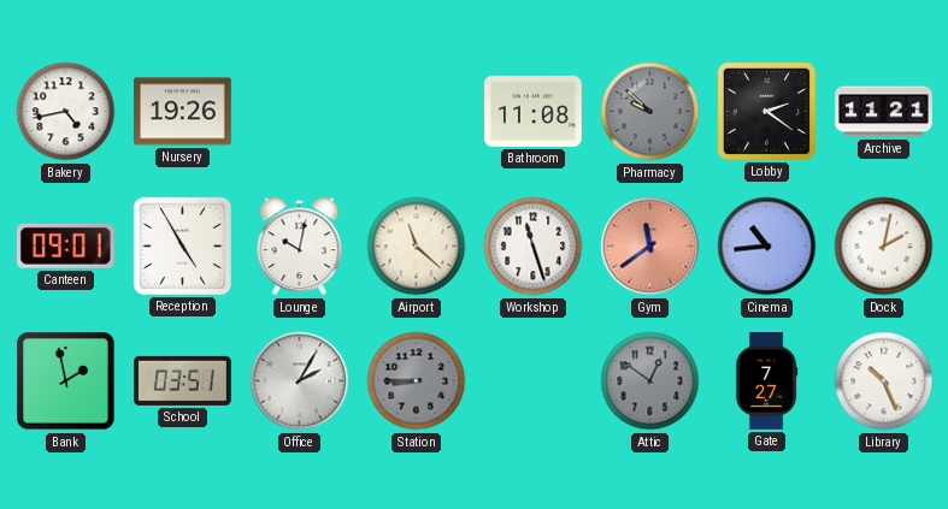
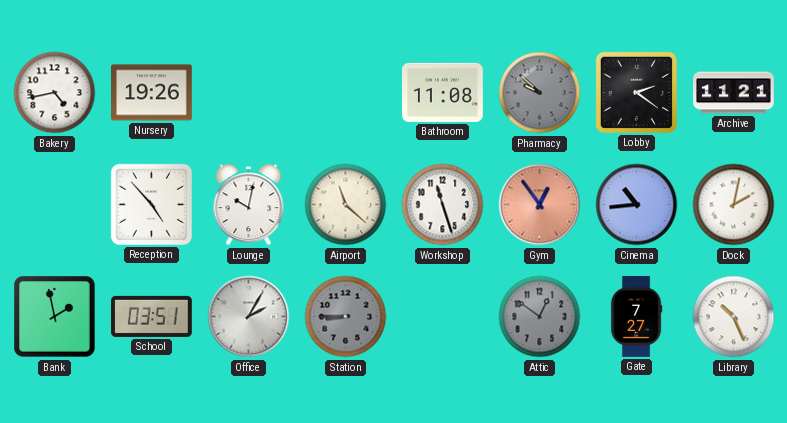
Canteen: 09:01 -> none
Reception: 4:55 -> 4:53
Gym: 11:39 -> 12:54
